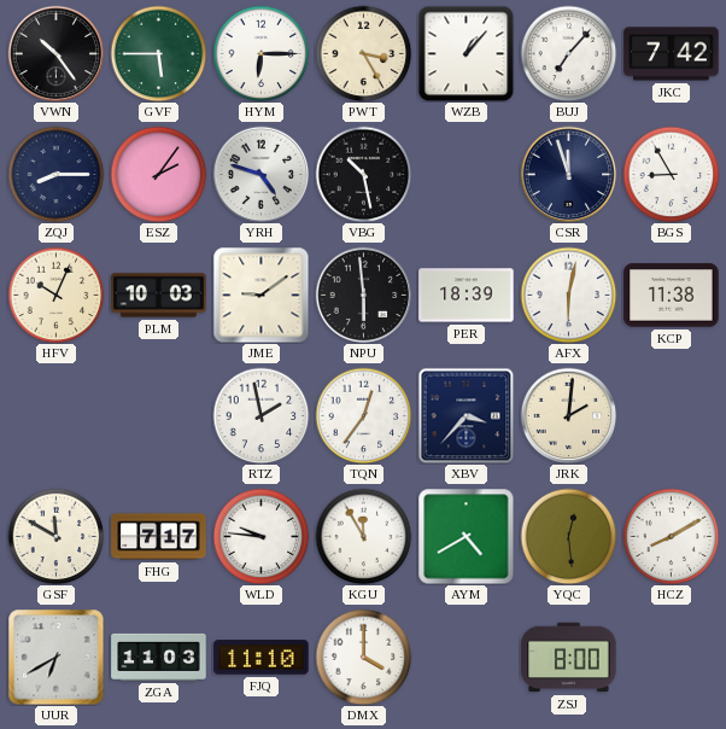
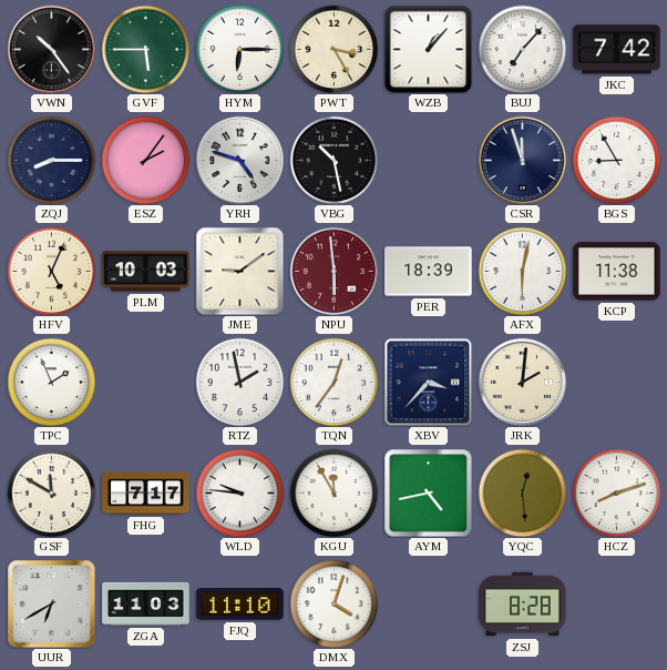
HFV: 10:04 -> 5:04
NPU dial: black -> burgundy
TPC: none -> 1:56
AYM: 4:40 -> 4:43
HCZ: 8:10 -> 8:12
DMX: 4:00 -> 4:03
ZSJ: 8:00 -> 8:28
